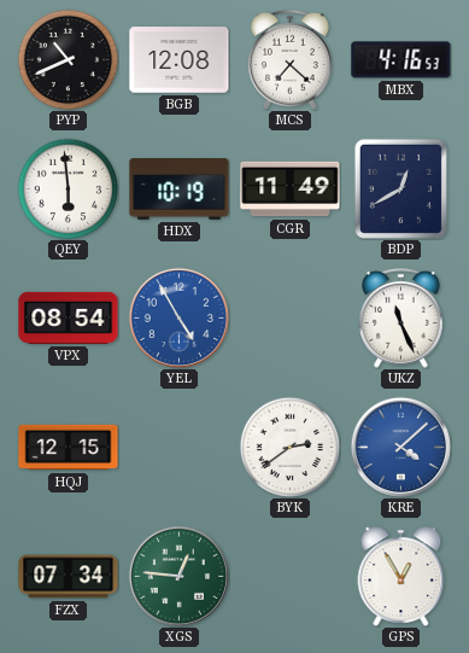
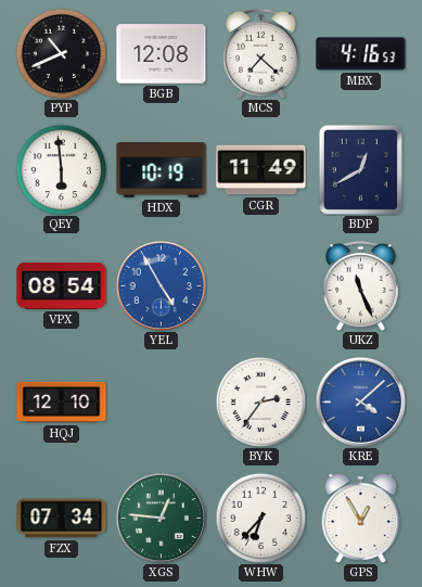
HQJ: 12:15 -> 12:10
BYK: 2:39 -> 2:36
WHW: none -> 6:37
